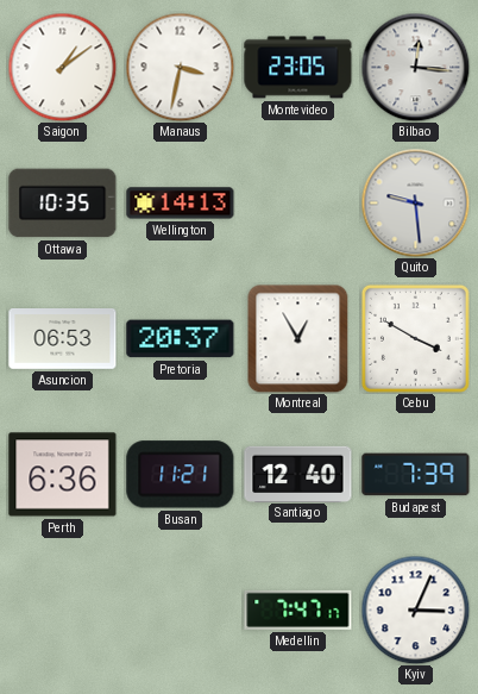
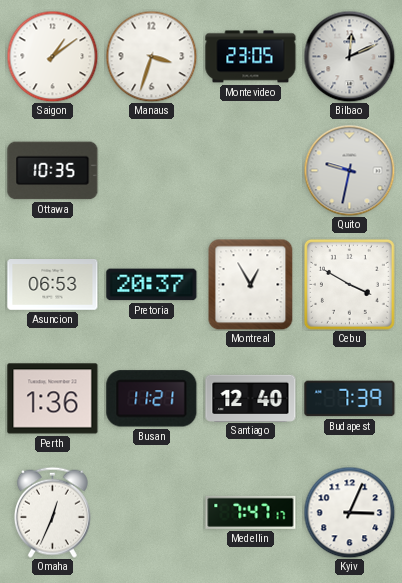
Manaus: 3:32 -> 3:33
Bilbao: 12:16 -> 12:11
Wellington: 14:13 -> none
Quito: 9:29 -> 9:32
Perth: 6:36 -> 1:36
Omaha: none -> 12:34
